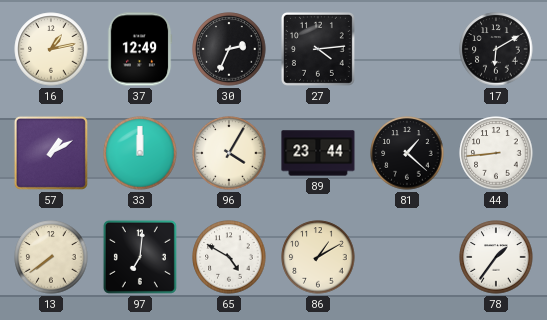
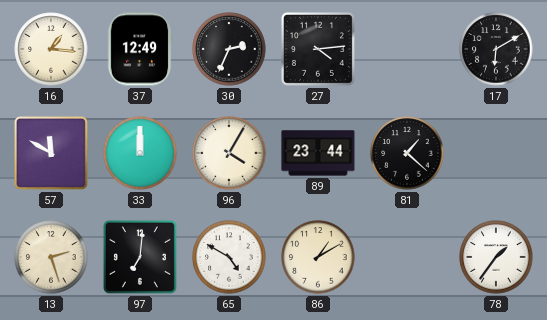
16: 1:13 -> 1:16
57: 1:10 -> 11:50
44: 8:44 -> none
13: 7:39 -> 2:27
